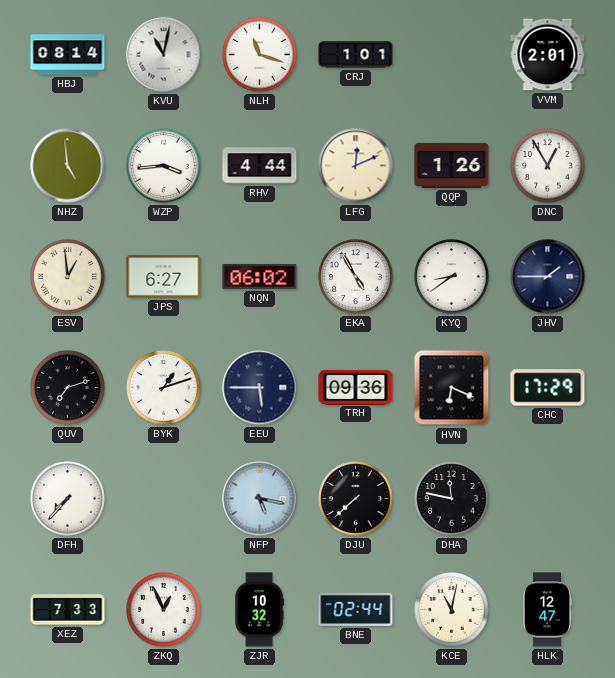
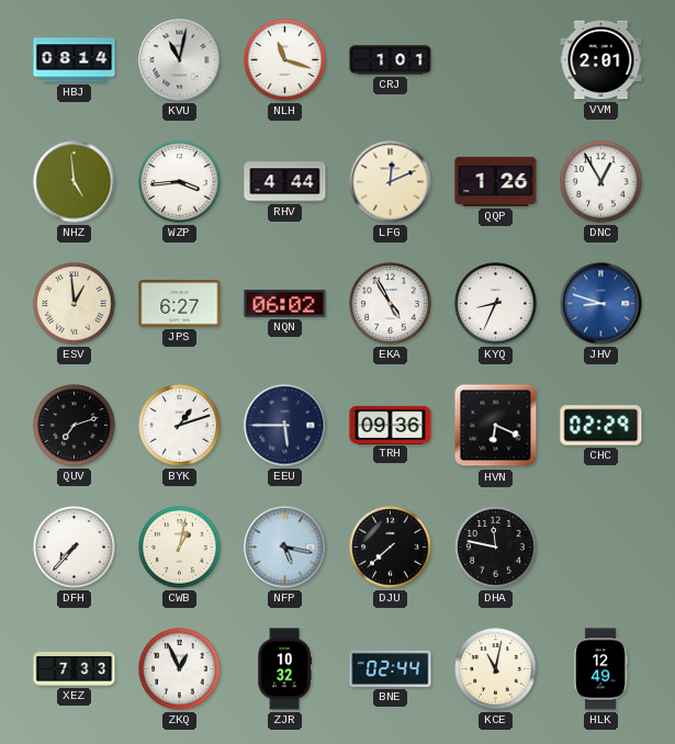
KYQ: 8:39 -> 8:34
JHV: 1:45 -> 8:48
JHV dial: navy -> blue
CHC: 17:29 -> 02:29
CWB: none -> 1:02
HLK: 12:47 -> 12:49
